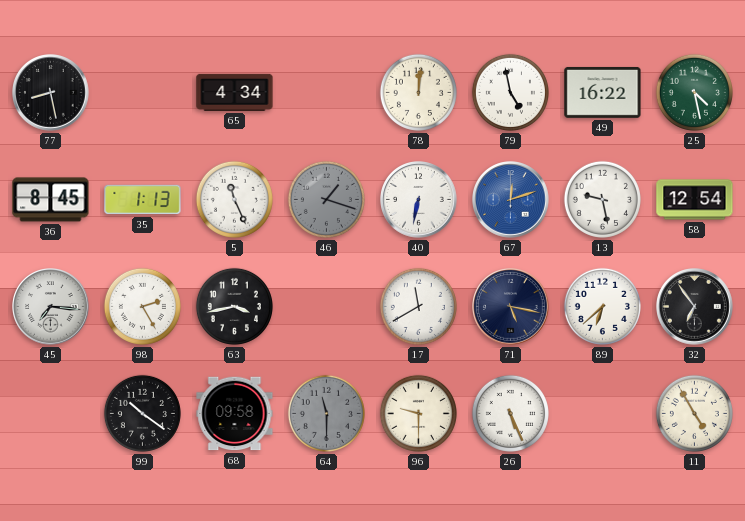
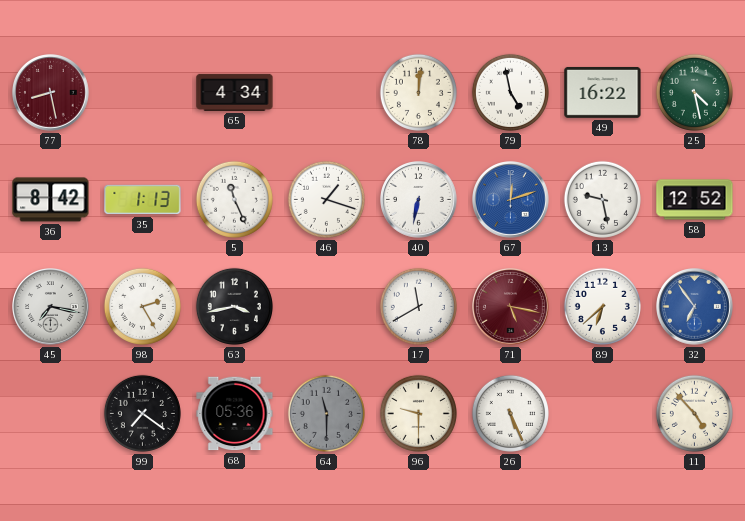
77 dial: black -> burgundy
36: 8:45 -> 8:42
46 dial: grey -> white
58: 12:54 -> 12:52
45: 7:16 -> 7:17
71 dial: navy -> burgundy
32 dial: black -> blue
99: 10:21 -> 7:21
68: 09:58 -> 05:36
11: 4:55 -> 4:53
